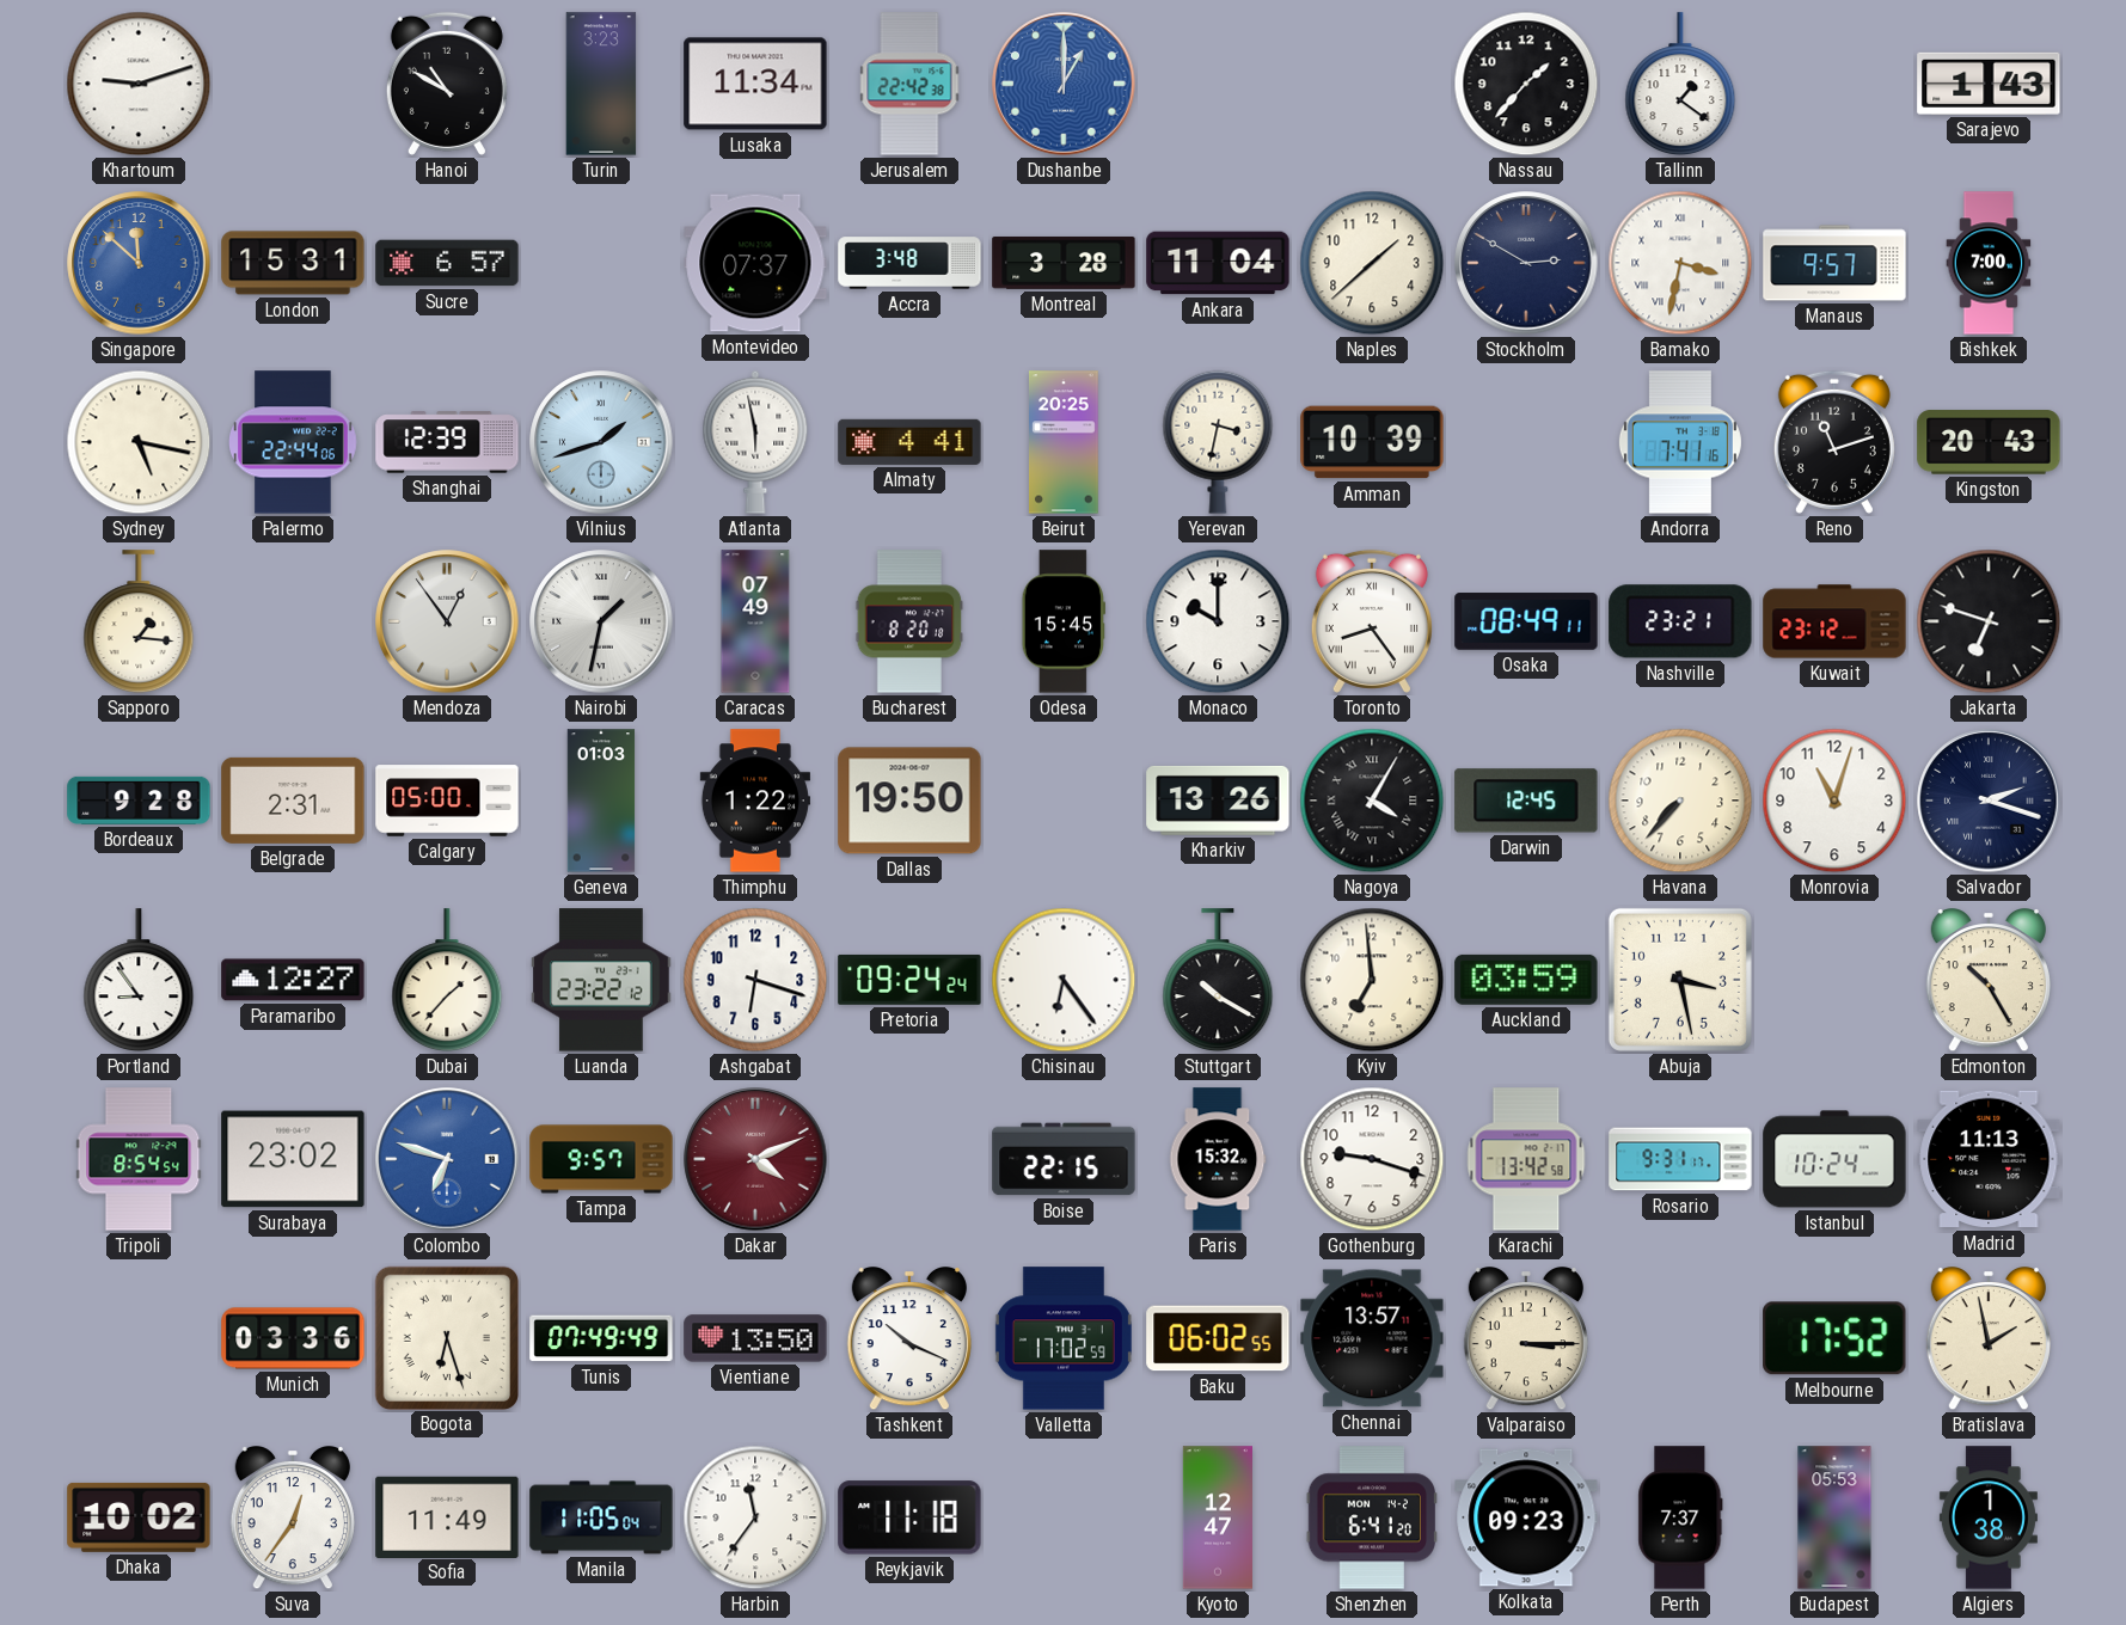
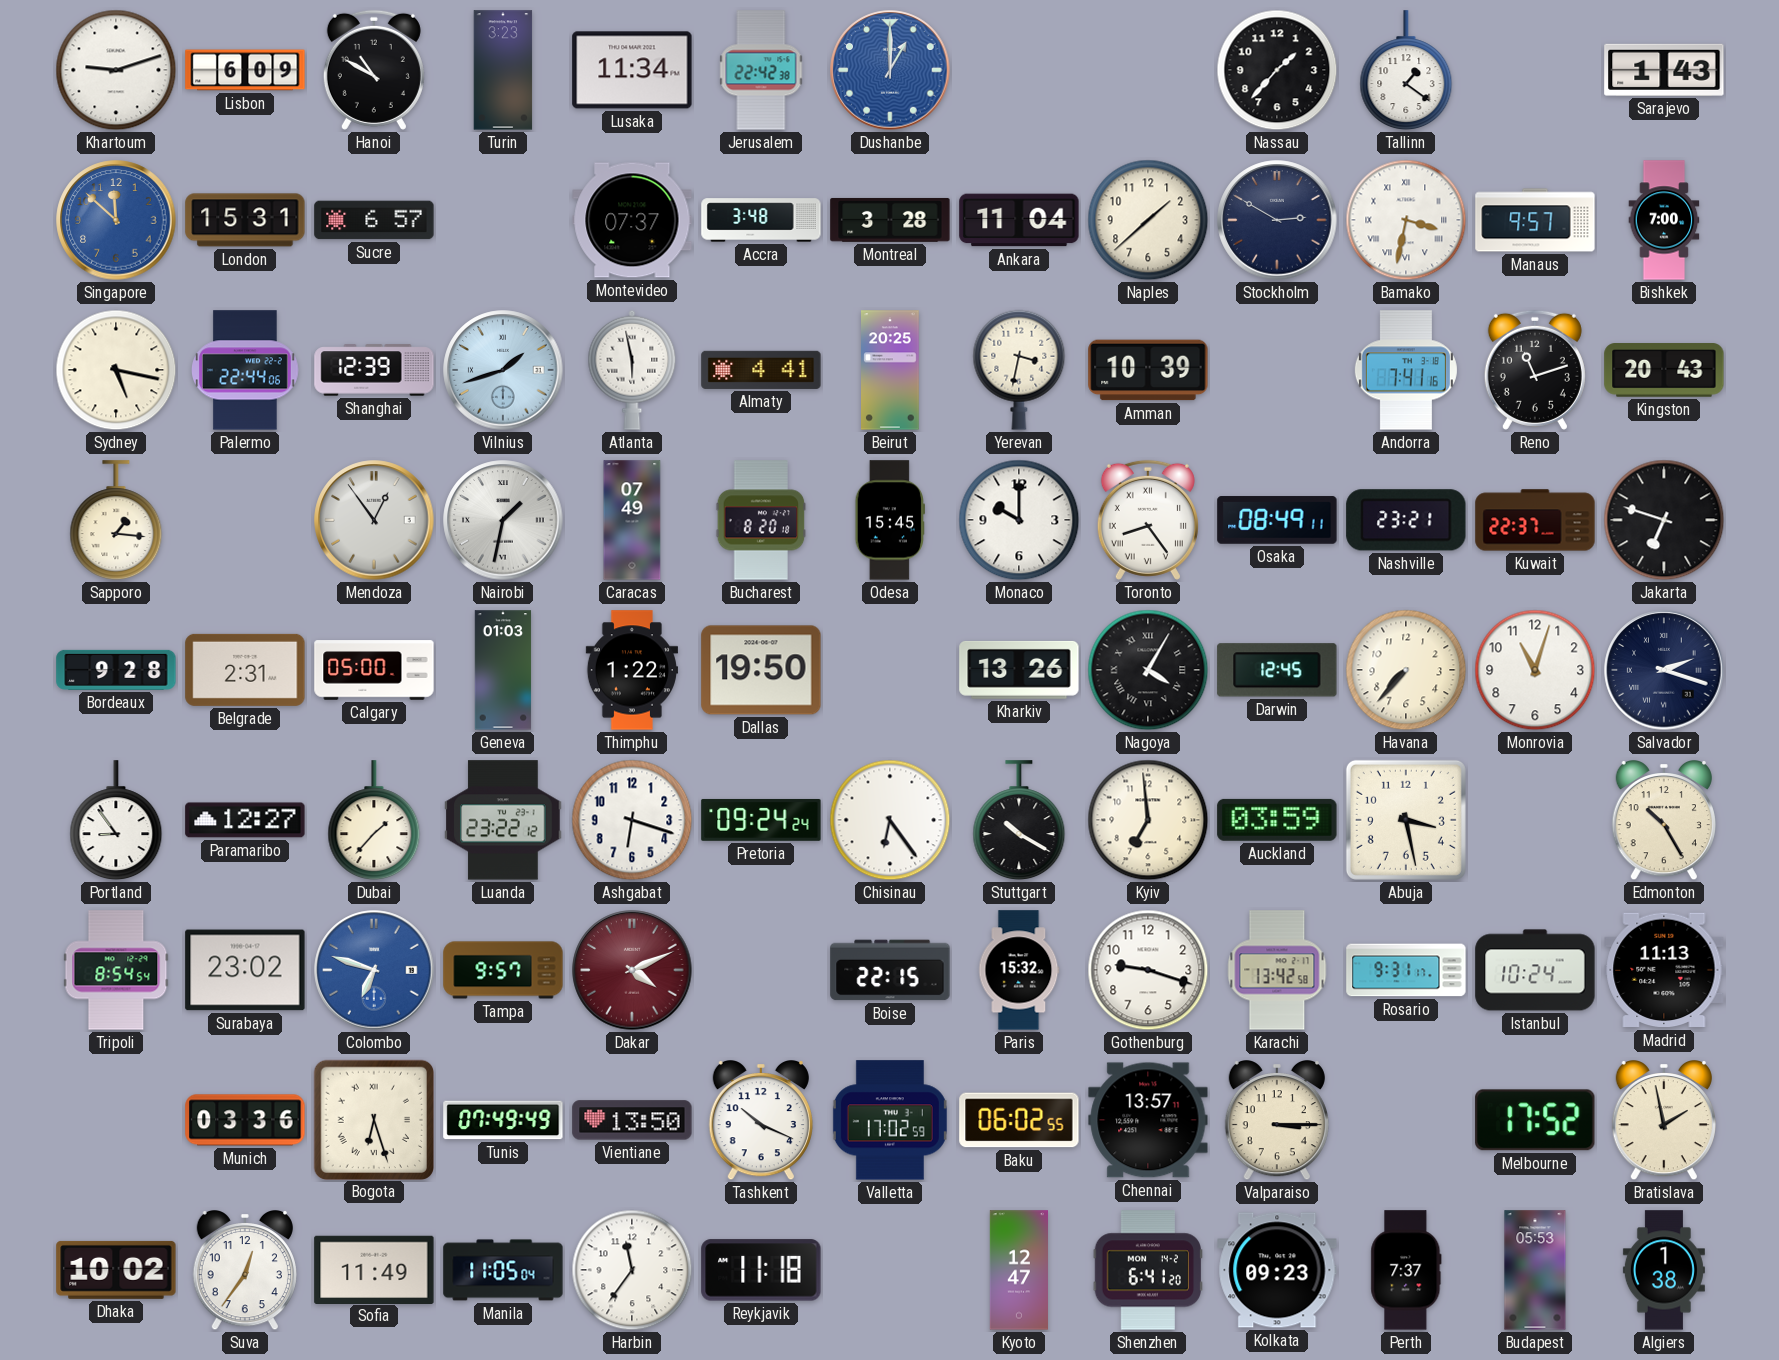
Lisbon: none -> 6:09
Kuwait: 23:12 -> 22:37
